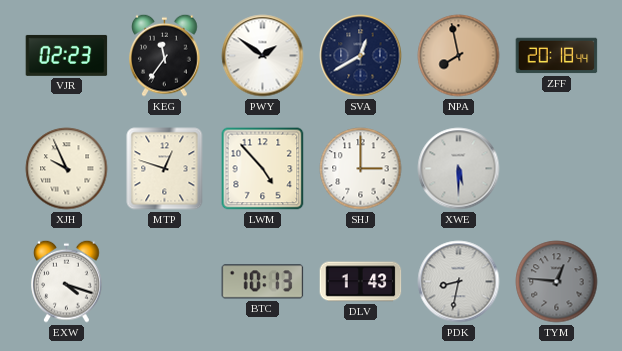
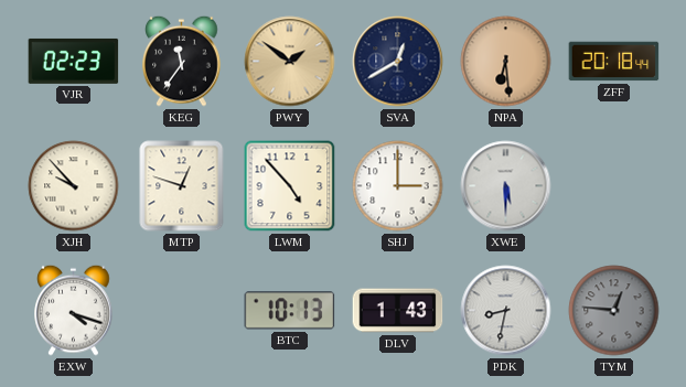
PWY dial: white -> champagne
NPA: 7:58 -> 6:29
XJH: 9:56 -> 9:53
